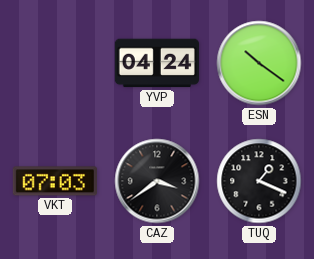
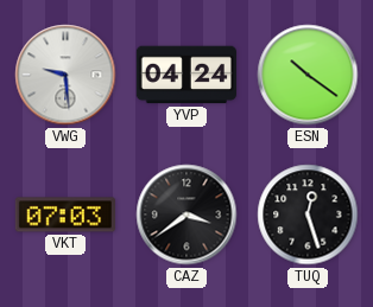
VWG: none -> 9:29
TUQ: 1:19 -> 12:27
